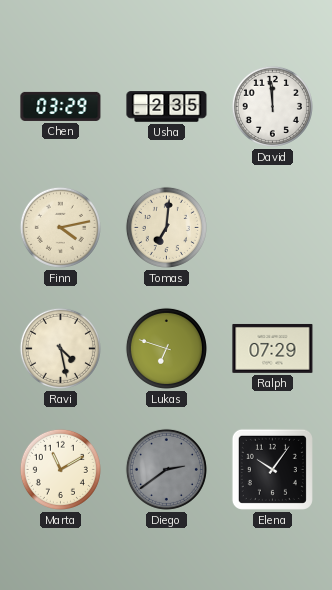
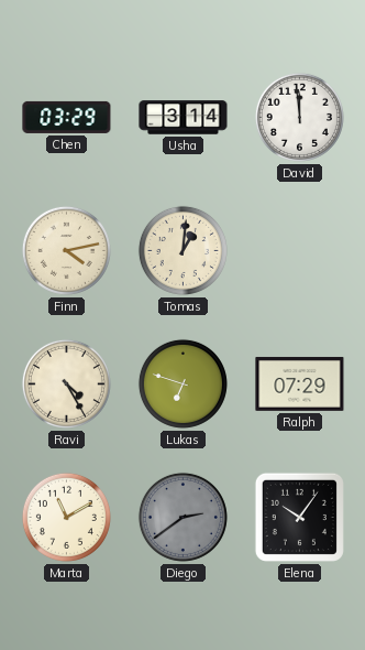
Usha: 2:35 -> 3:14
Tomas: 7:01 -> 1:01
Ravi: 4:28 -> 4:25
